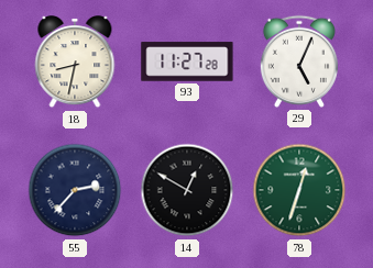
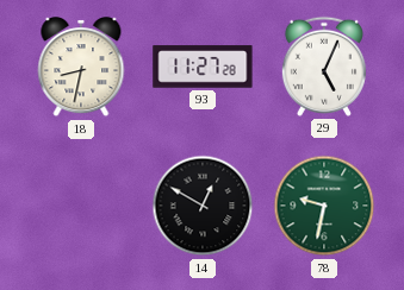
55: 2:37 -> none
78: 12:33 -> 9:32
